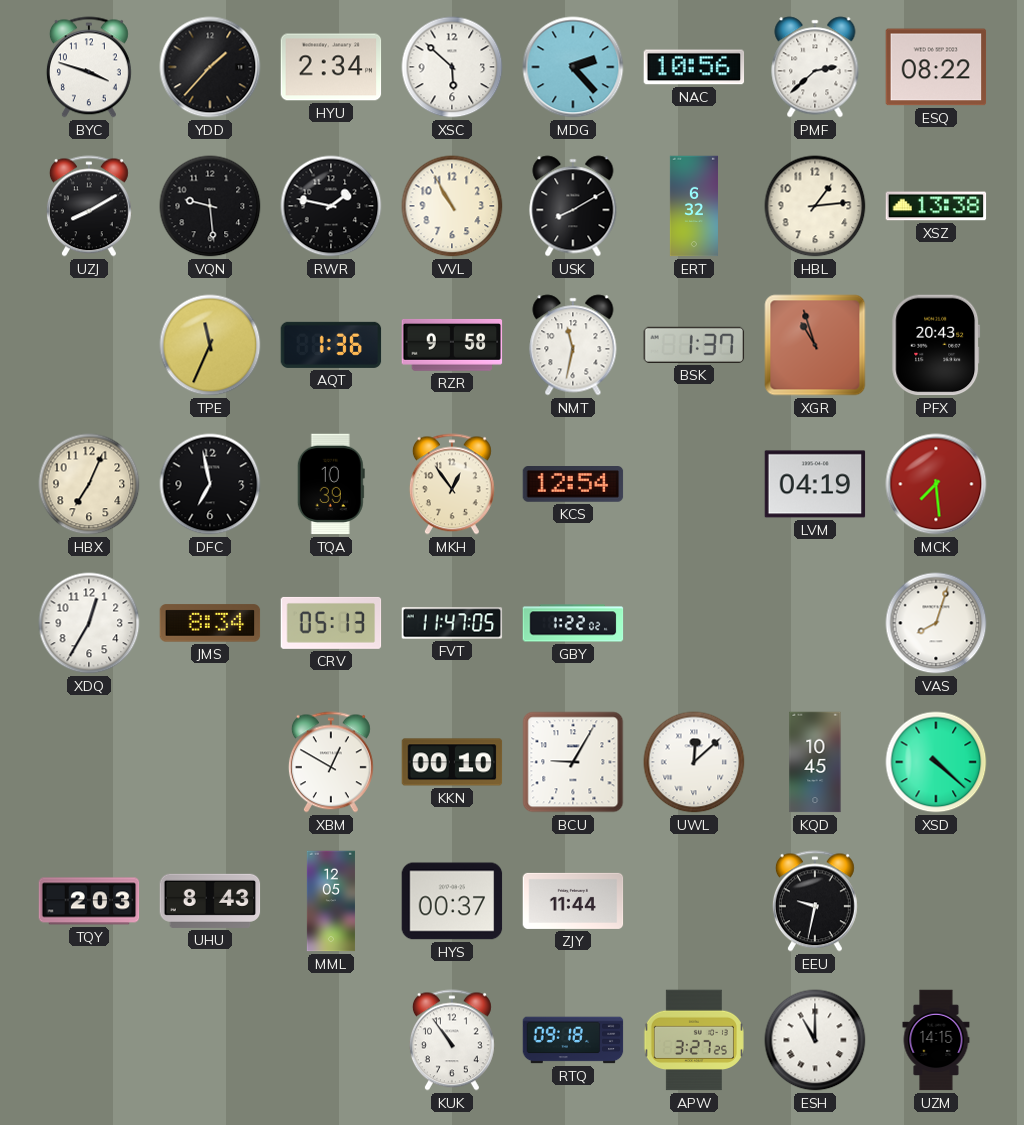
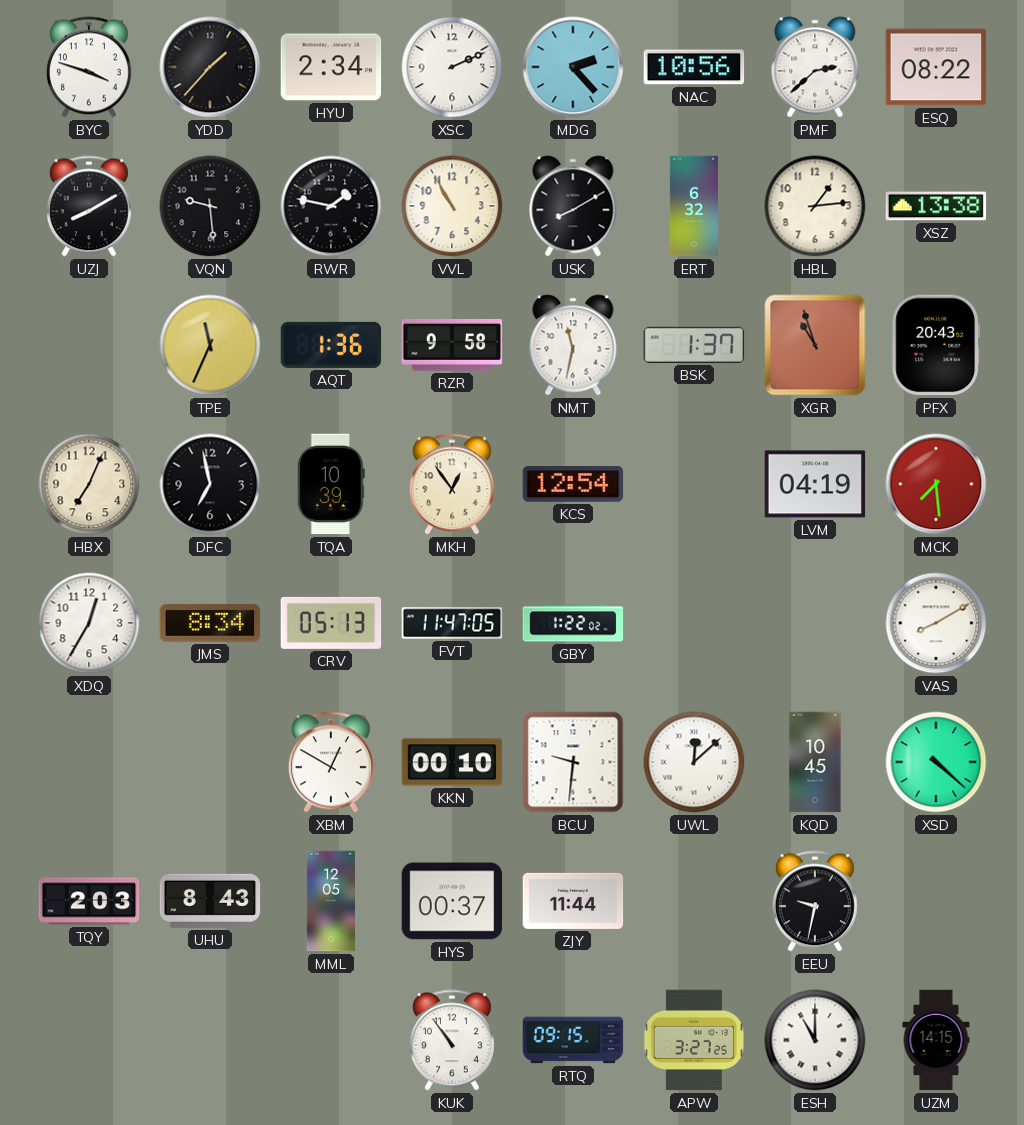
XSC: 5:52 -> 2:11
VAS: 8:03 -> 8:10
BCU: 9:05 -> 9:31
RTQ: 09:18 -> 09:15
